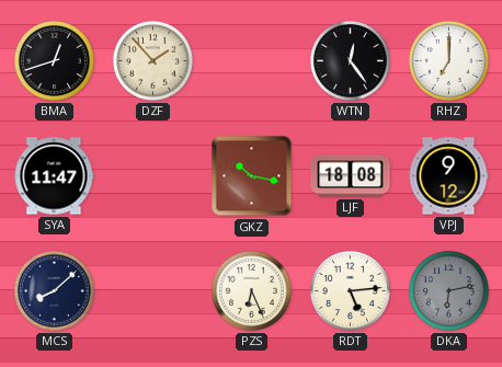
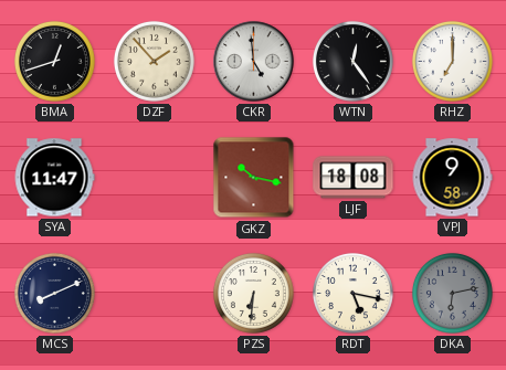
CKR: none -> 4:59
VPJ: 9:12 -> 9:58
MCS: 8:08 -> 8:11
PZS: 6:26 -> 6:31
RDT: 5:14 -> 5:17
